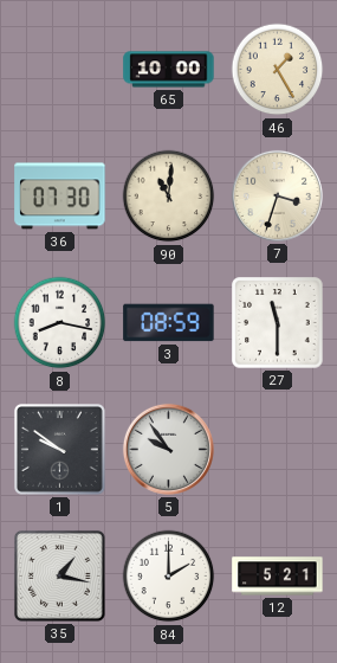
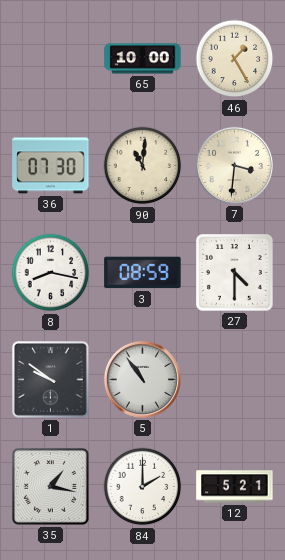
7: 3:33 -> 3:31
27: 11:30 -> 4:30
5: 9:54 -> 10:54
